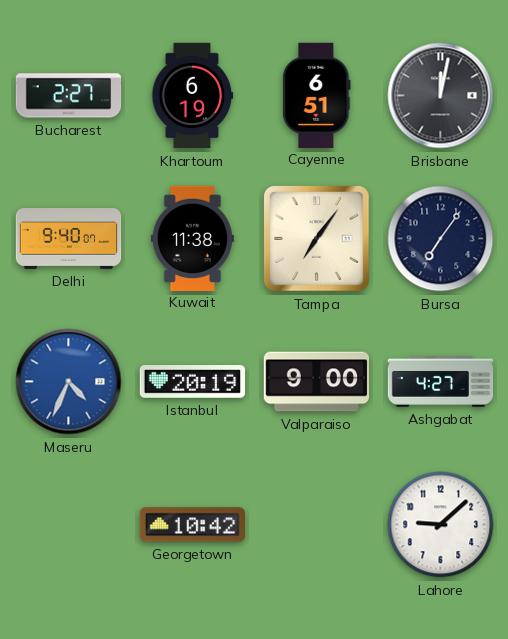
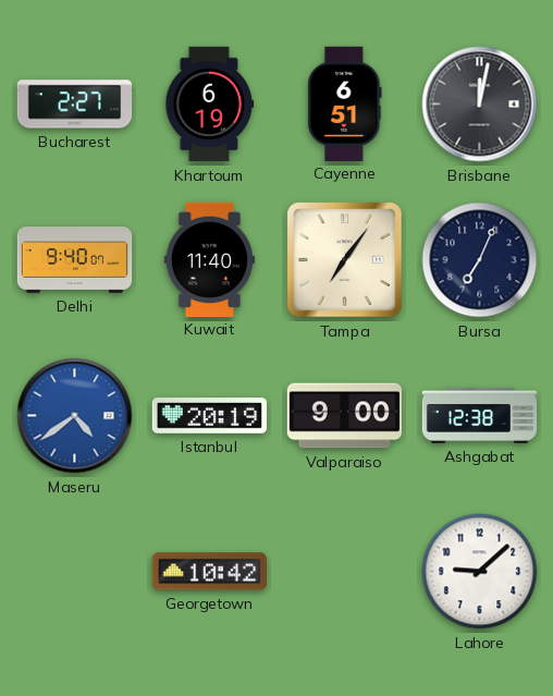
Kuwait: 11:38 -> 11:40
Bursa: 7:06 -> 7:04
Maseru: 4:34 -> 4:39
Ashgabat: 4:27 -> 12:38
